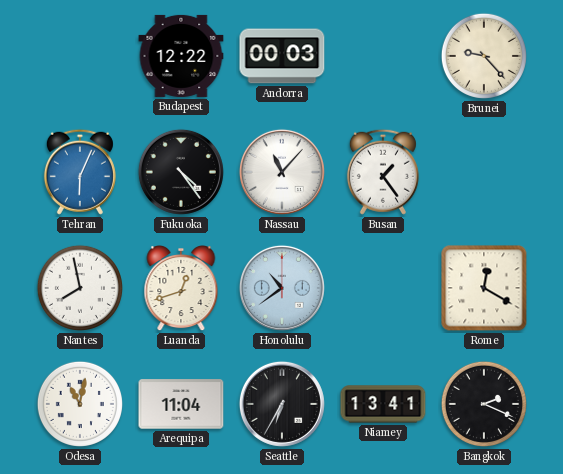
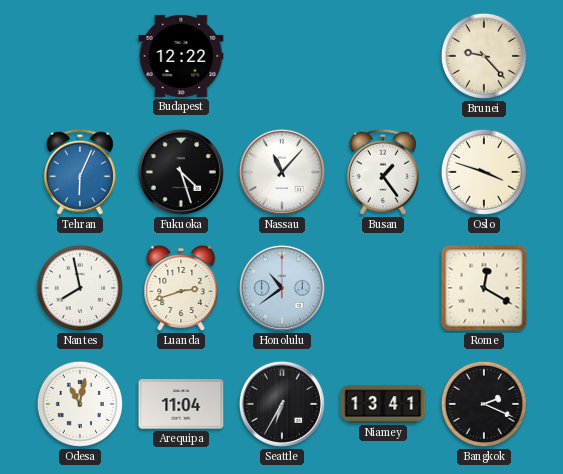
Andorra: 00:03 -> none
Fukuoka: 4:24 -> 4:27
Oslo: none -> 3:48
Luanda: 12:42 -> 2:42
